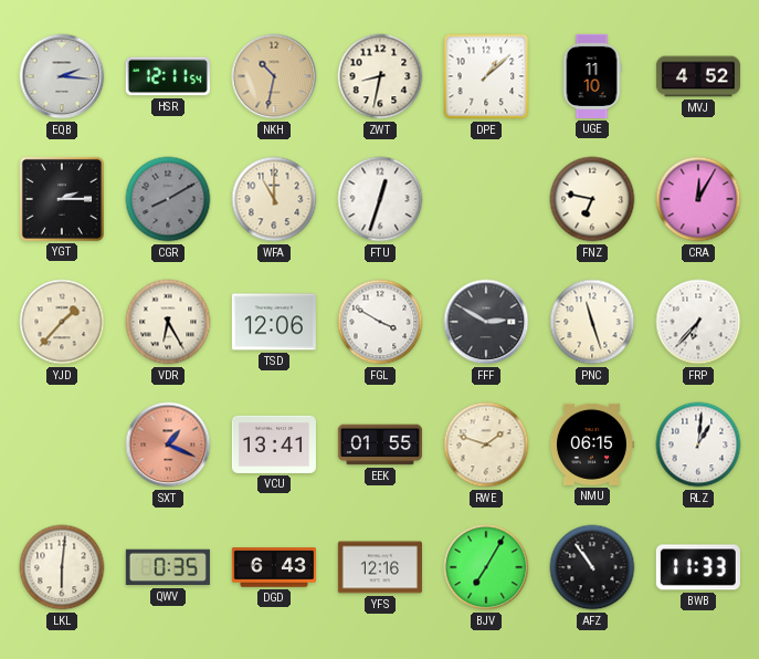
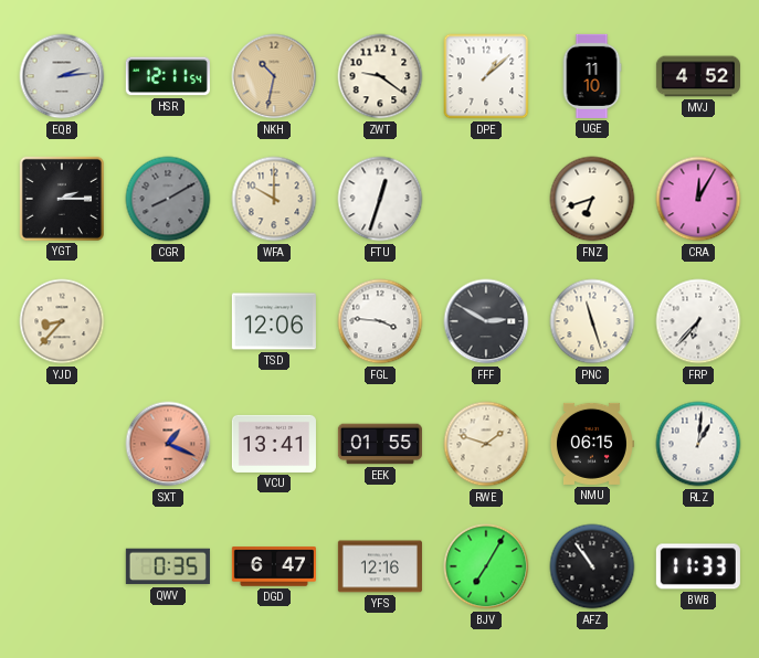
EQB: 2:16 -> 2:14
ZWT: 8:32 -> 9:21
WFA: 11:00 -> 10:00
FNZ: 6:47 -> 6:42
YJD: 1:37 -> 8:37
VDR: 6:25 -> none
FGL: 3:50 -> 3:46
LKL: 6:01 -> none
DGD: 6:43 -> 6:47
